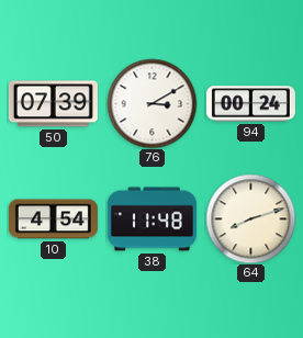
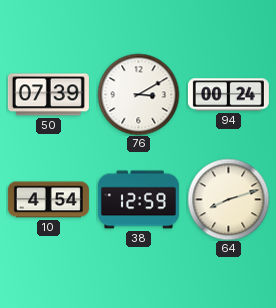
38: 11:48 -> 12:59
